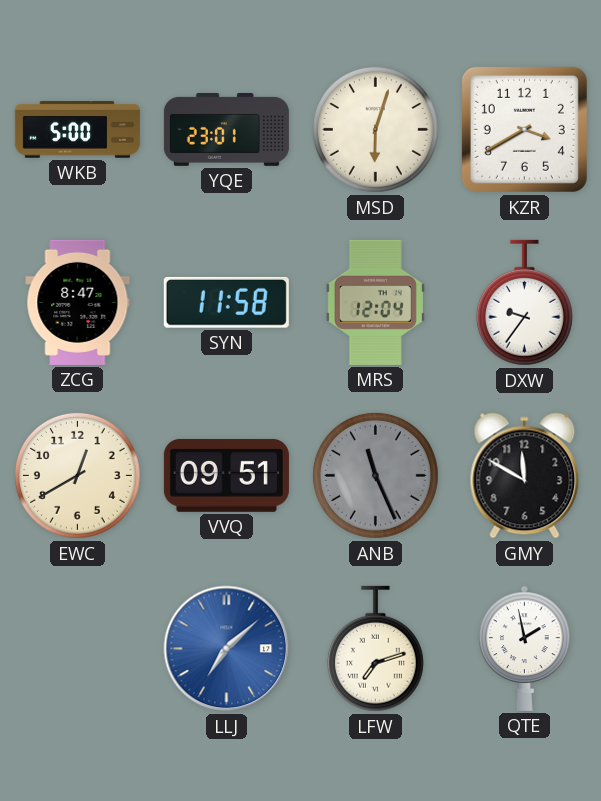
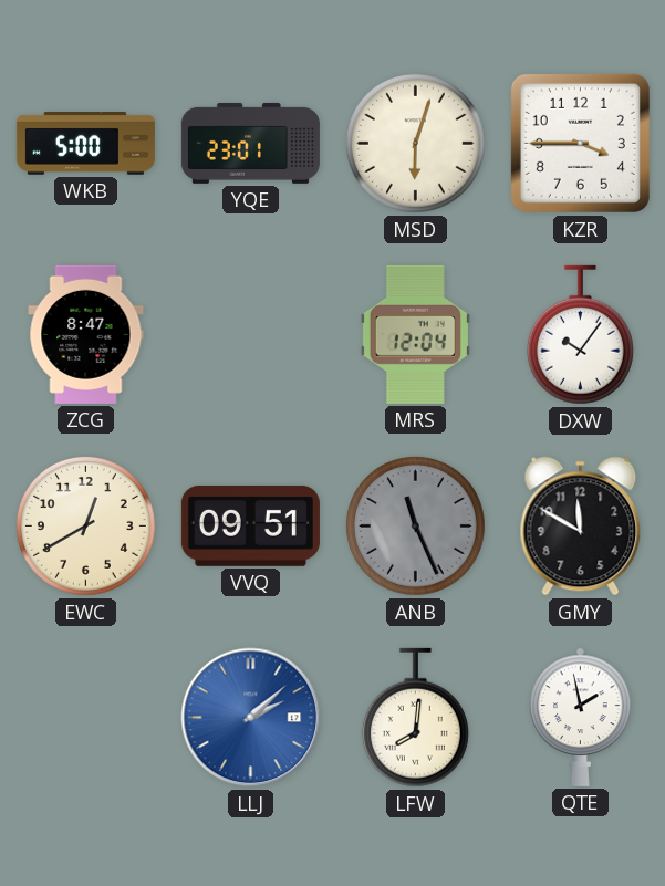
KZR: 3:40 -> 3:45
SYN: 11:58 -> none
DXW: 9:36 -> 10:06
LLJ: 7:08 -> 2:08
LFW: 7:12 -> 8:01
